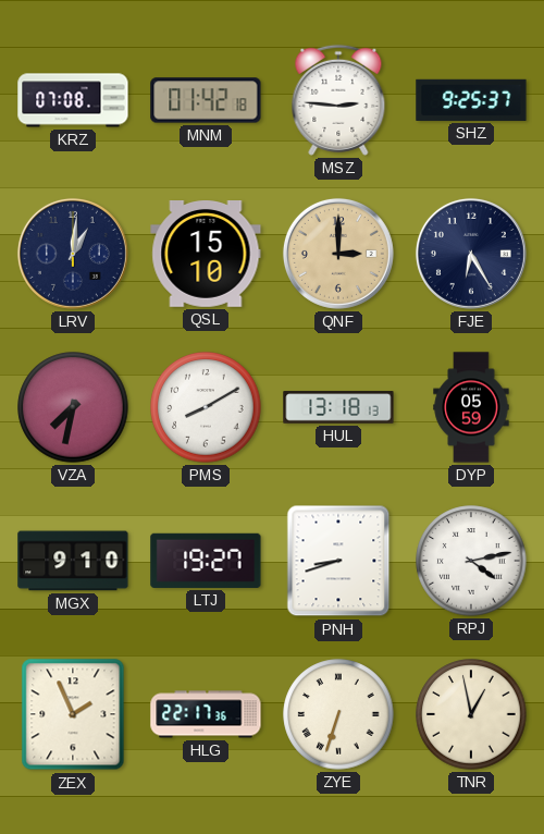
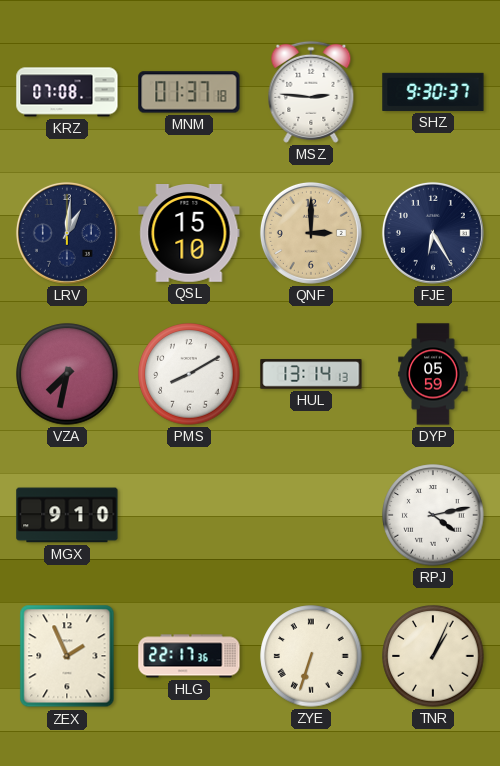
MNM: 01:42 -> 01:37
SHZ: 9:25 -> 9:30
HUL: 13:18 -> 13:14
LTJ: 19:27 -> none
PNH: 8:42 -> none
TNR: 12:58 -> 1:04
